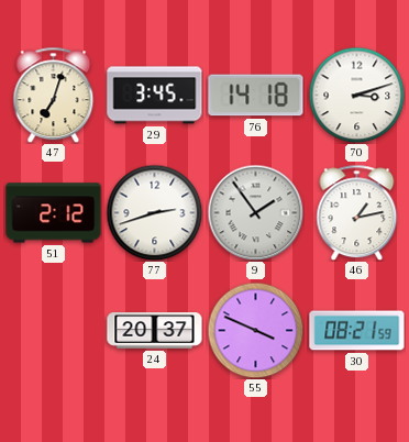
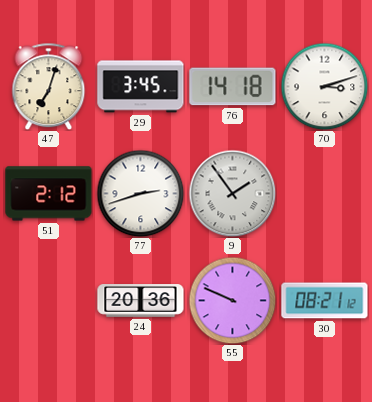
46: 1:13 -> none
24: 20:37 -> 20:36
55: 3:49 -> 9:49
30: 08:21:59 -> 08:21:12
